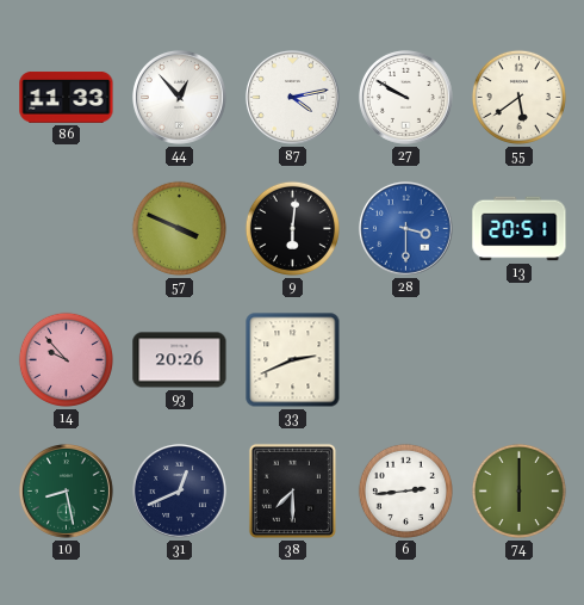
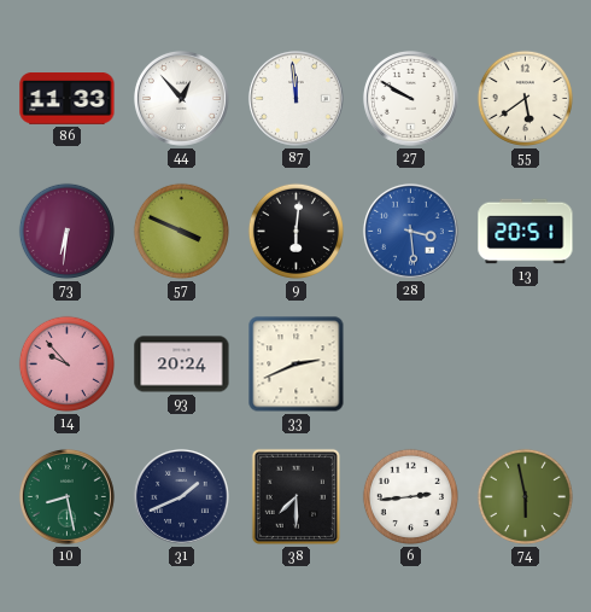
87: 4:13 -> 11:59
73: none -> 6:31
28: 3:30 -> 3:29
93: 20:26 -> 20:24
31: 12:41 -> 1:41
74: 6:00 -> 5:58
